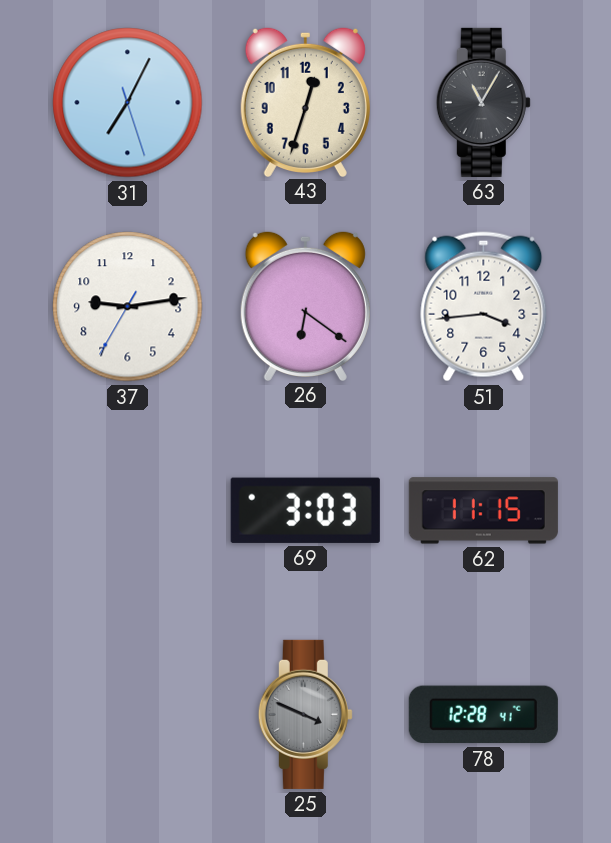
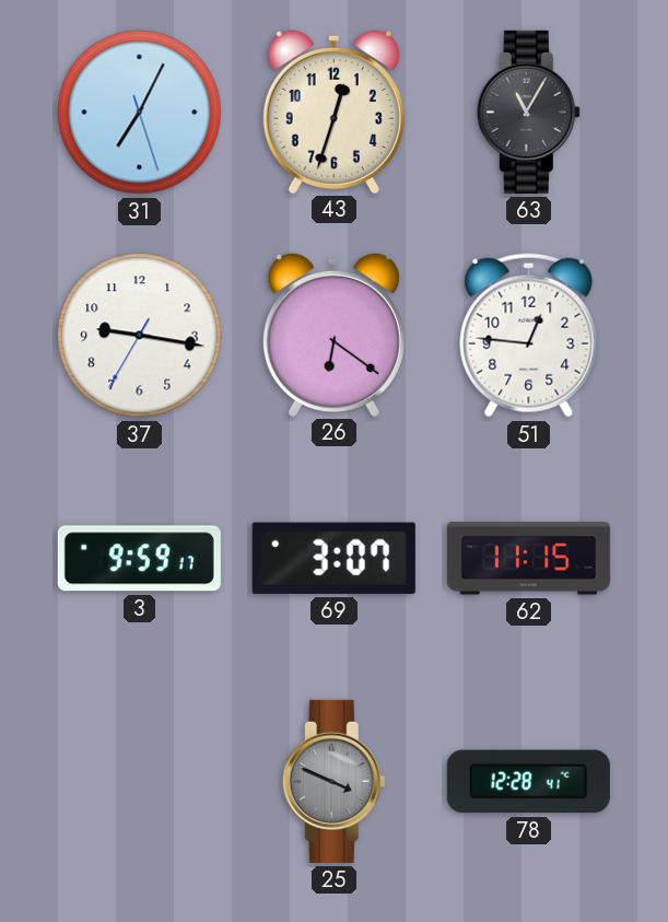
37: 9:13 -> 9:16
51: 3:44 -> 12:46
3: none -> 9:59
69: 3:03 -> 3:07
